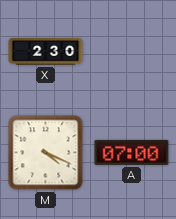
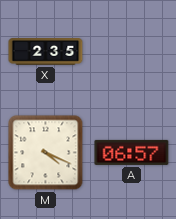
X: 2:30 -> 2:35
A: 07:00 -> 06:57
